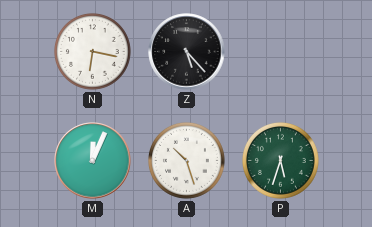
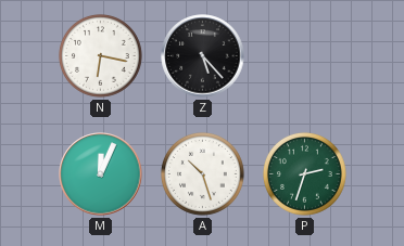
P: 5:33 -> 2:33
